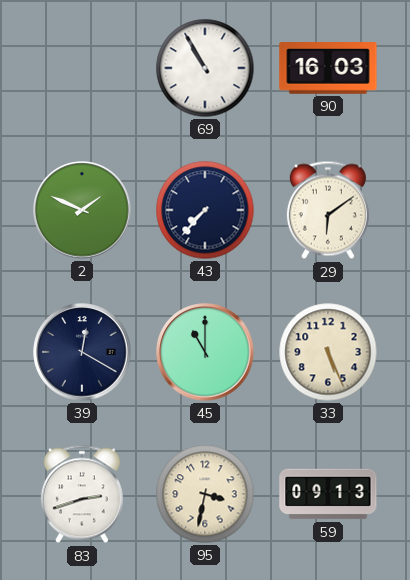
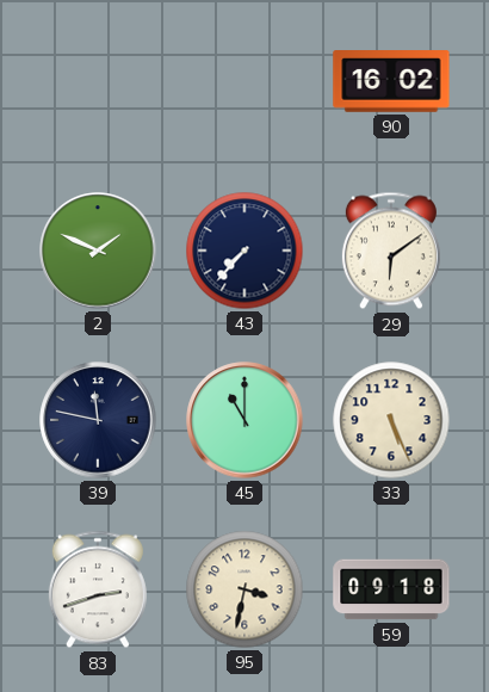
69: 10:55 -> none
90: 16:03 -> 16:02
39: 12:20 -> 11:47
59: 09:13 -> 09:18
